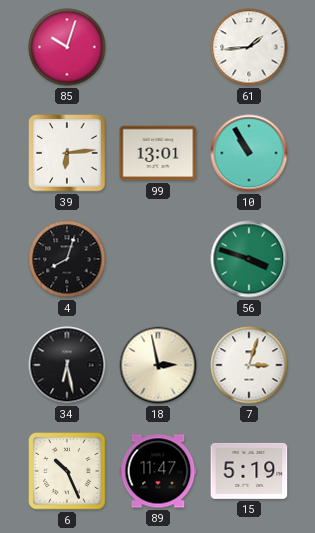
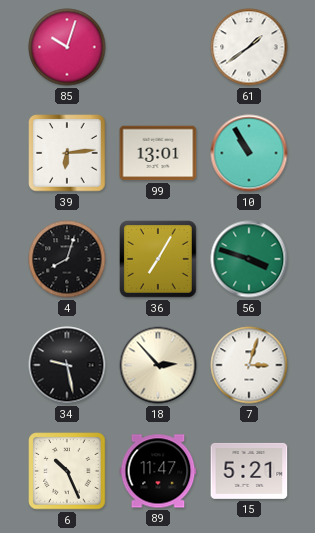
61: 1:44 -> 1:39
36: none -> 7:05
34: 6:28 -> 9:28
18: 2:58 -> 2:53
15: 5:19 -> 5:21
